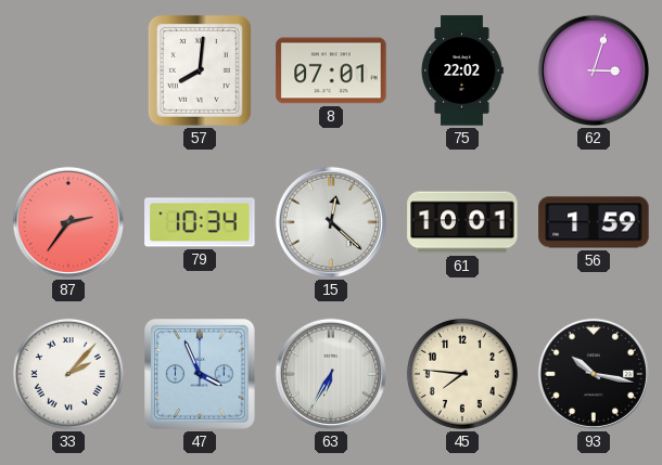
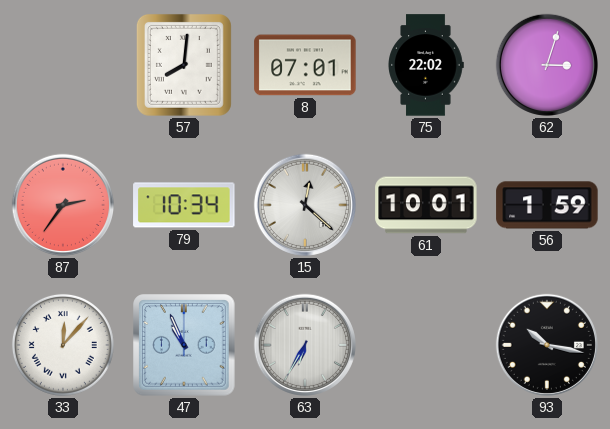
33: 2:07 -> 12:07
47: 3:56 -> 10:56
45: 7:46 -> none
